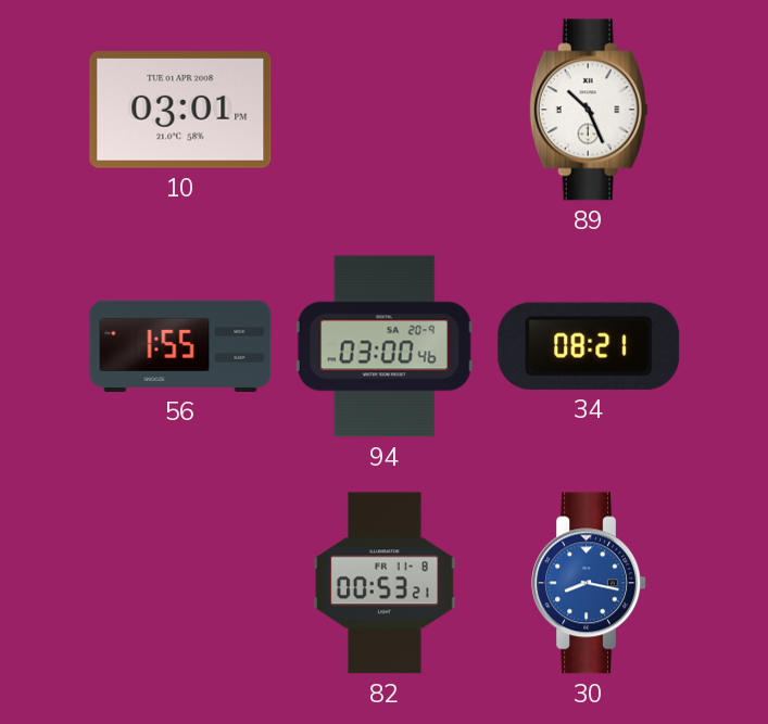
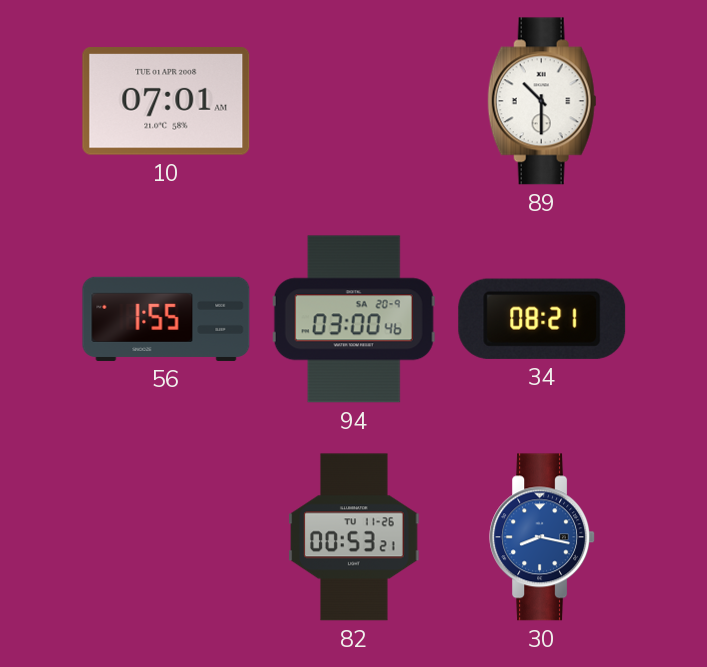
10: 03:01 -> 07:01
89: 10:26 -> 10:30
82 date: FR 11-8 -> TU 11-26
